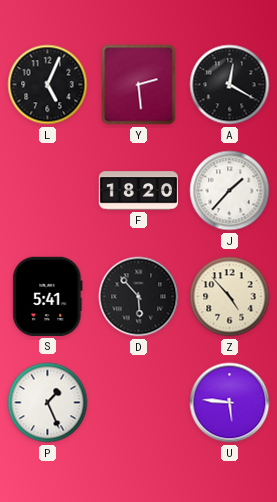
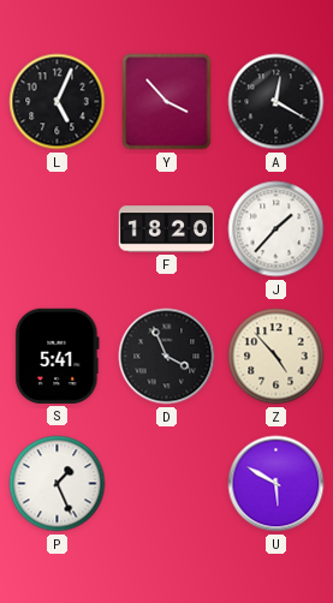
Y: 2:29 -> 3:53
D: 5:53 -> 3:56
U: 5:46 -> 5:50
